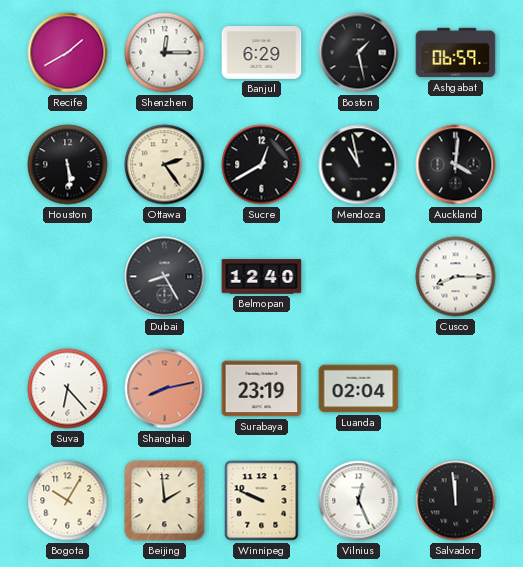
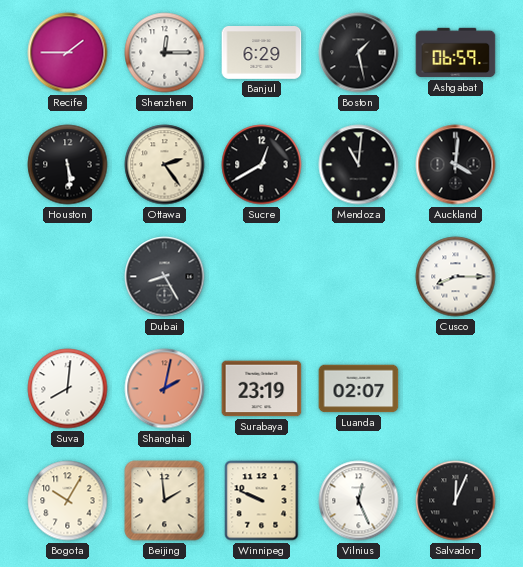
Recife: 1:40 -> 1:45
Mendoza: 10:58 -> 11:01
Belmopan: 12:40 -> none
Suva: 6:23 -> 8:01
Shanghai: 8:13 -> 2:02
Luanda: 02:04 -> 02:07
Salvador: 11:59 -> 12:04
